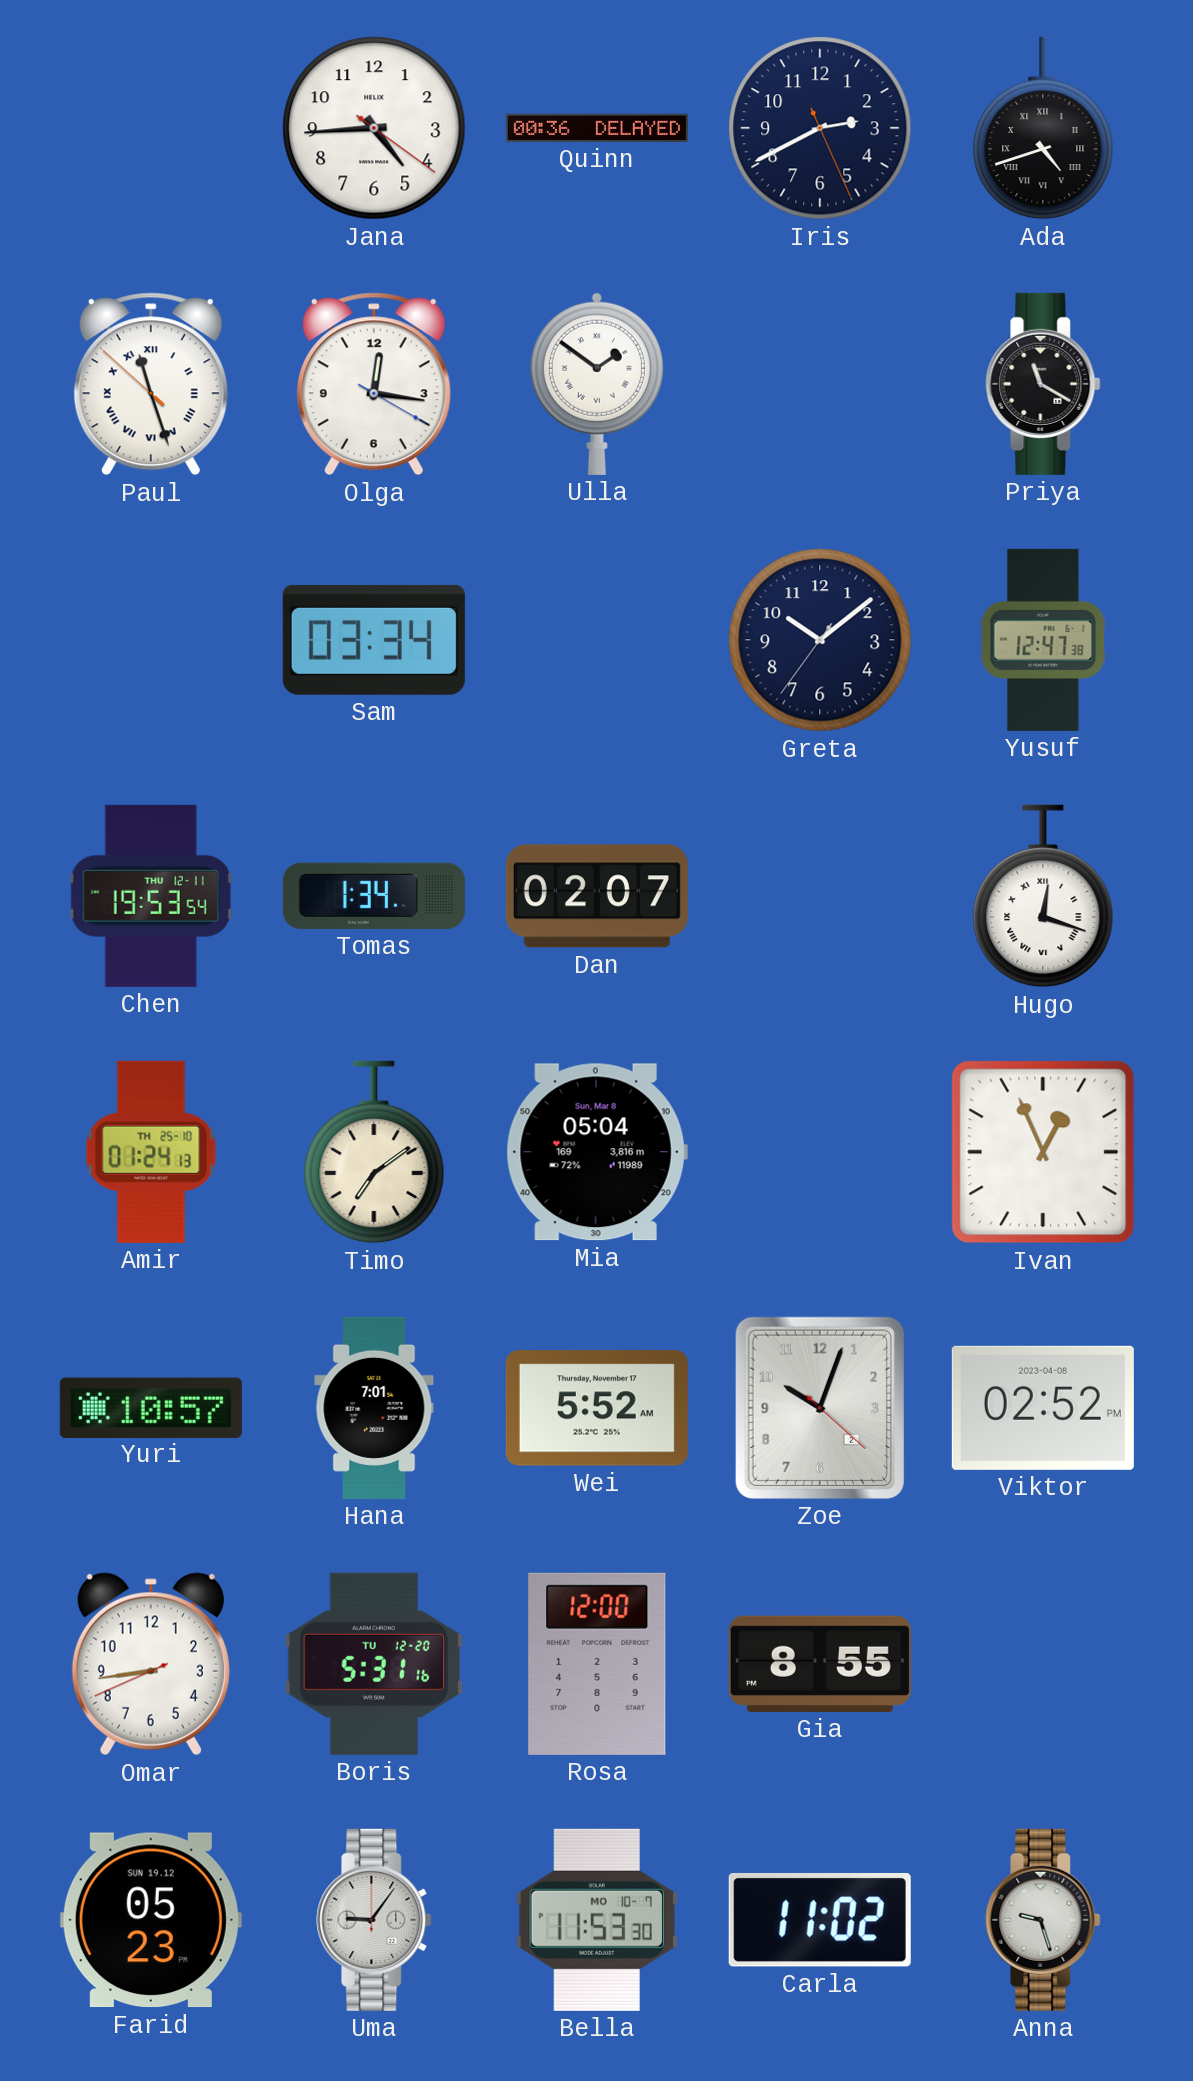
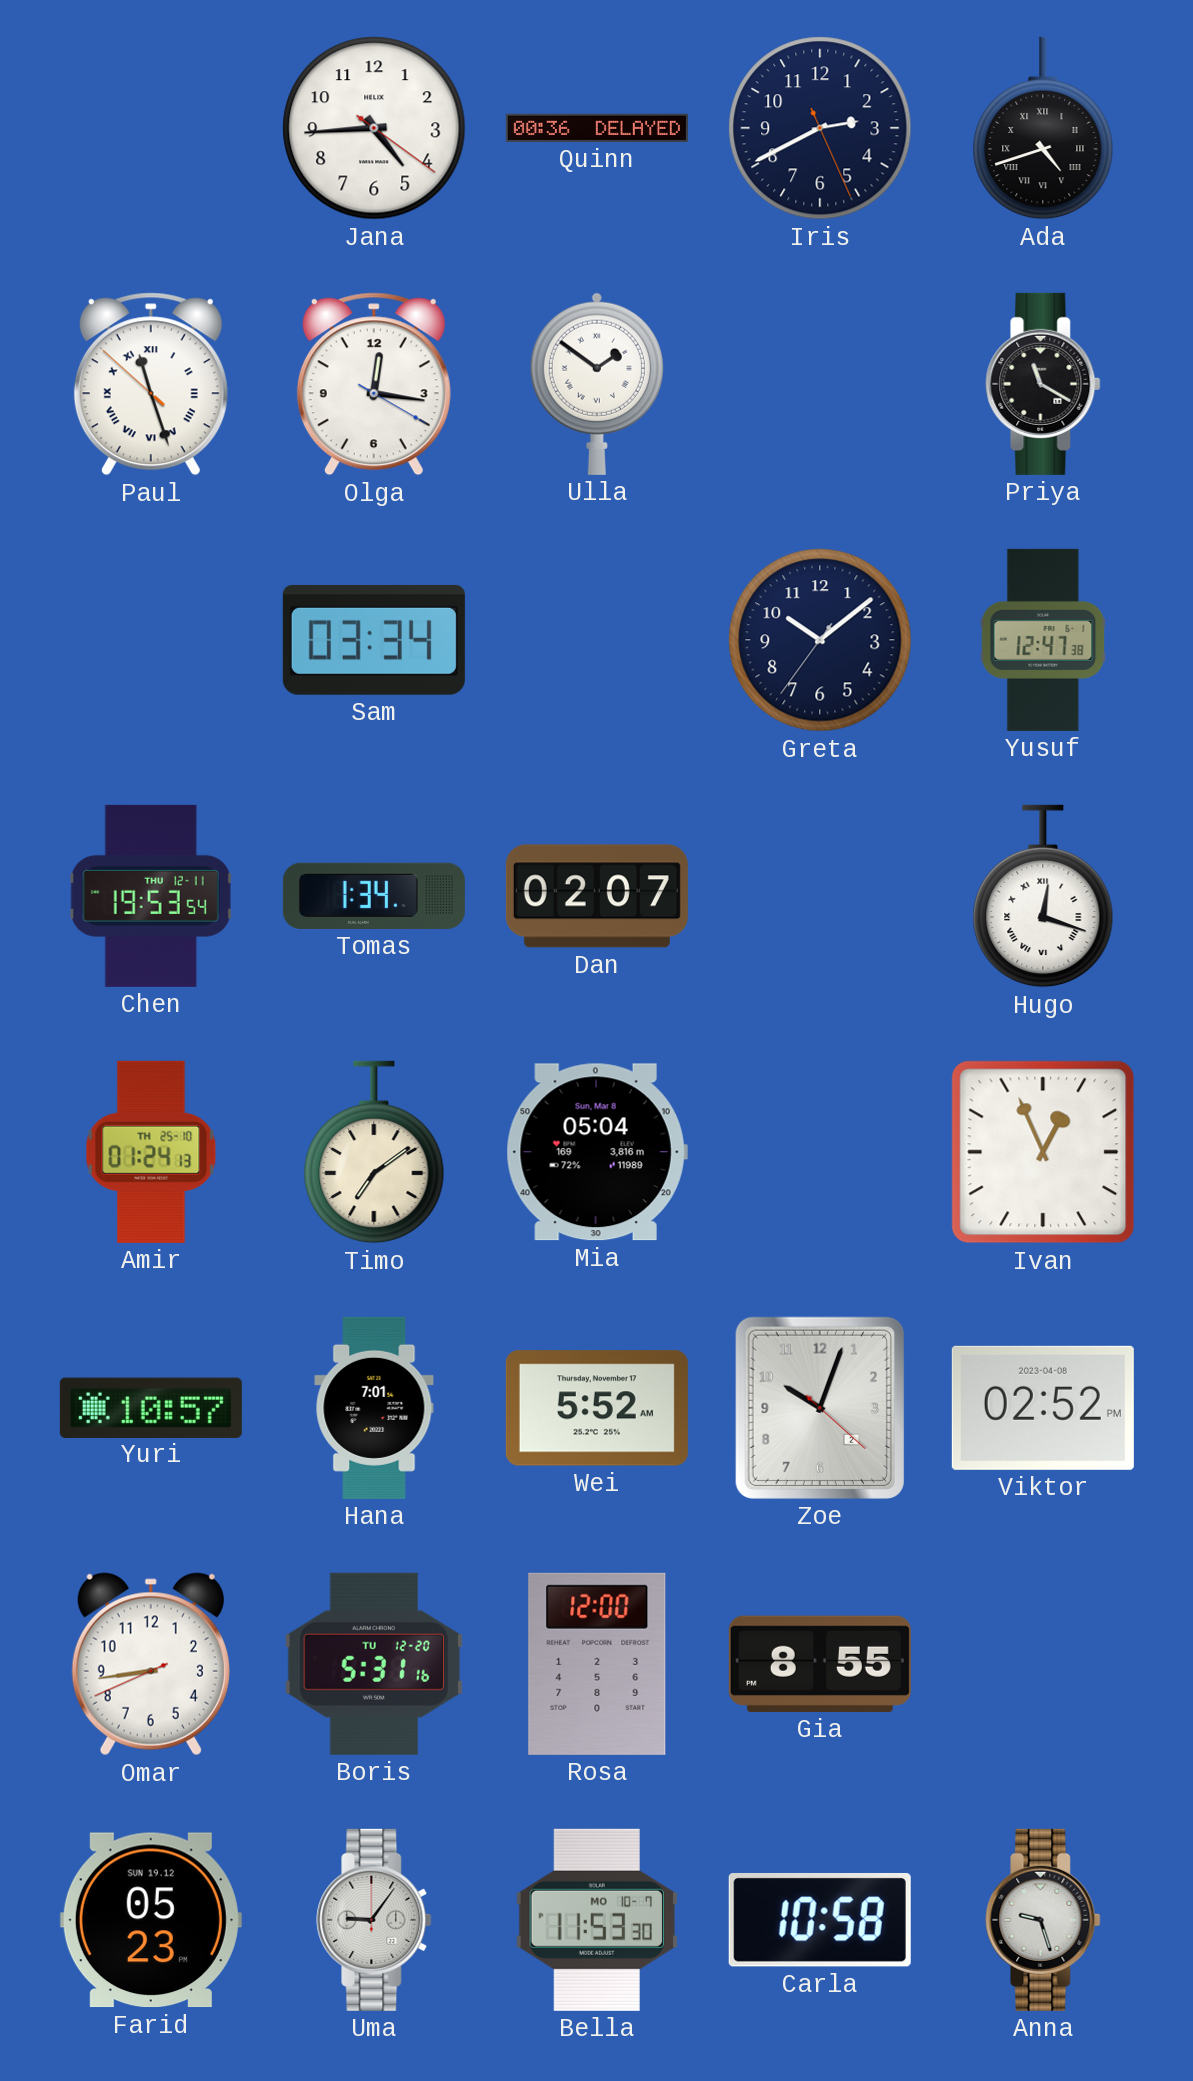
Carla: 11:02 -> 10:58
